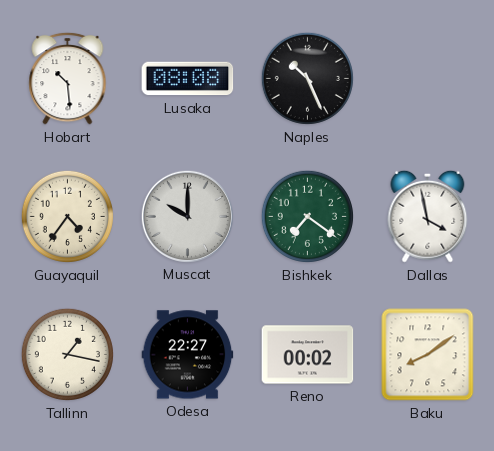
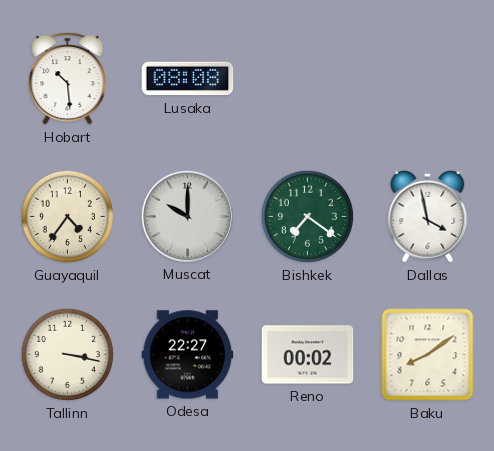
Naples: 10:26 -> none
Tallinn: 1:17 -> 3:17
